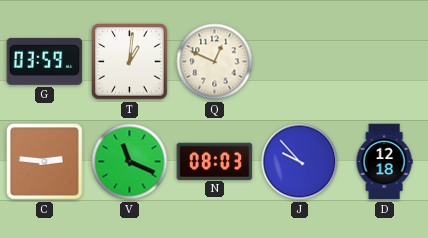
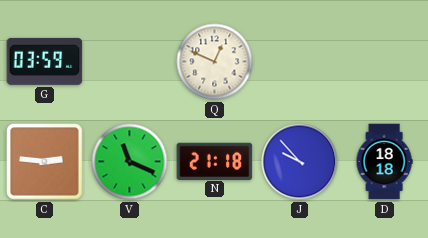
T: 1:01 -> none
N: 08:03 -> 21:18
D: 12:18 -> 18:18
